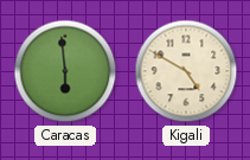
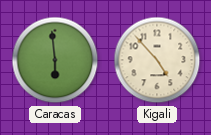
Kigali: 4:50 -> 4:53
